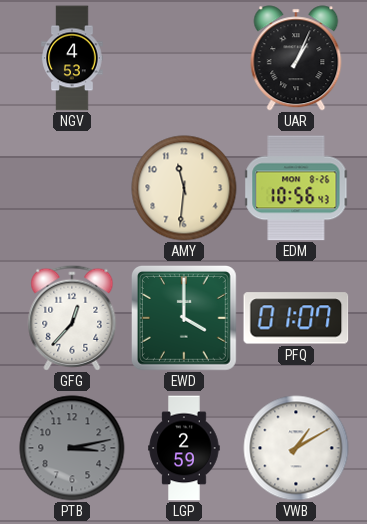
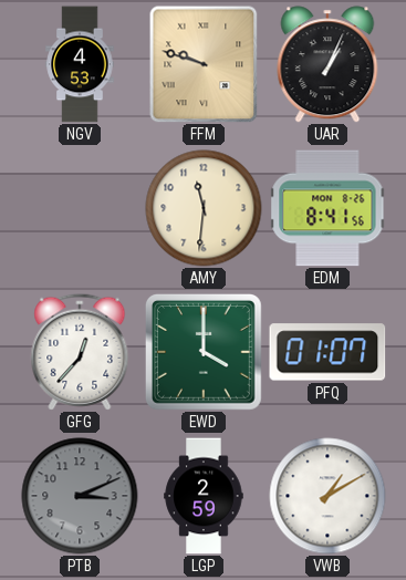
FFM: none -> 9:48
EDM: 10:56 -> 8:41
PTB: 3:13 -> 3:11
